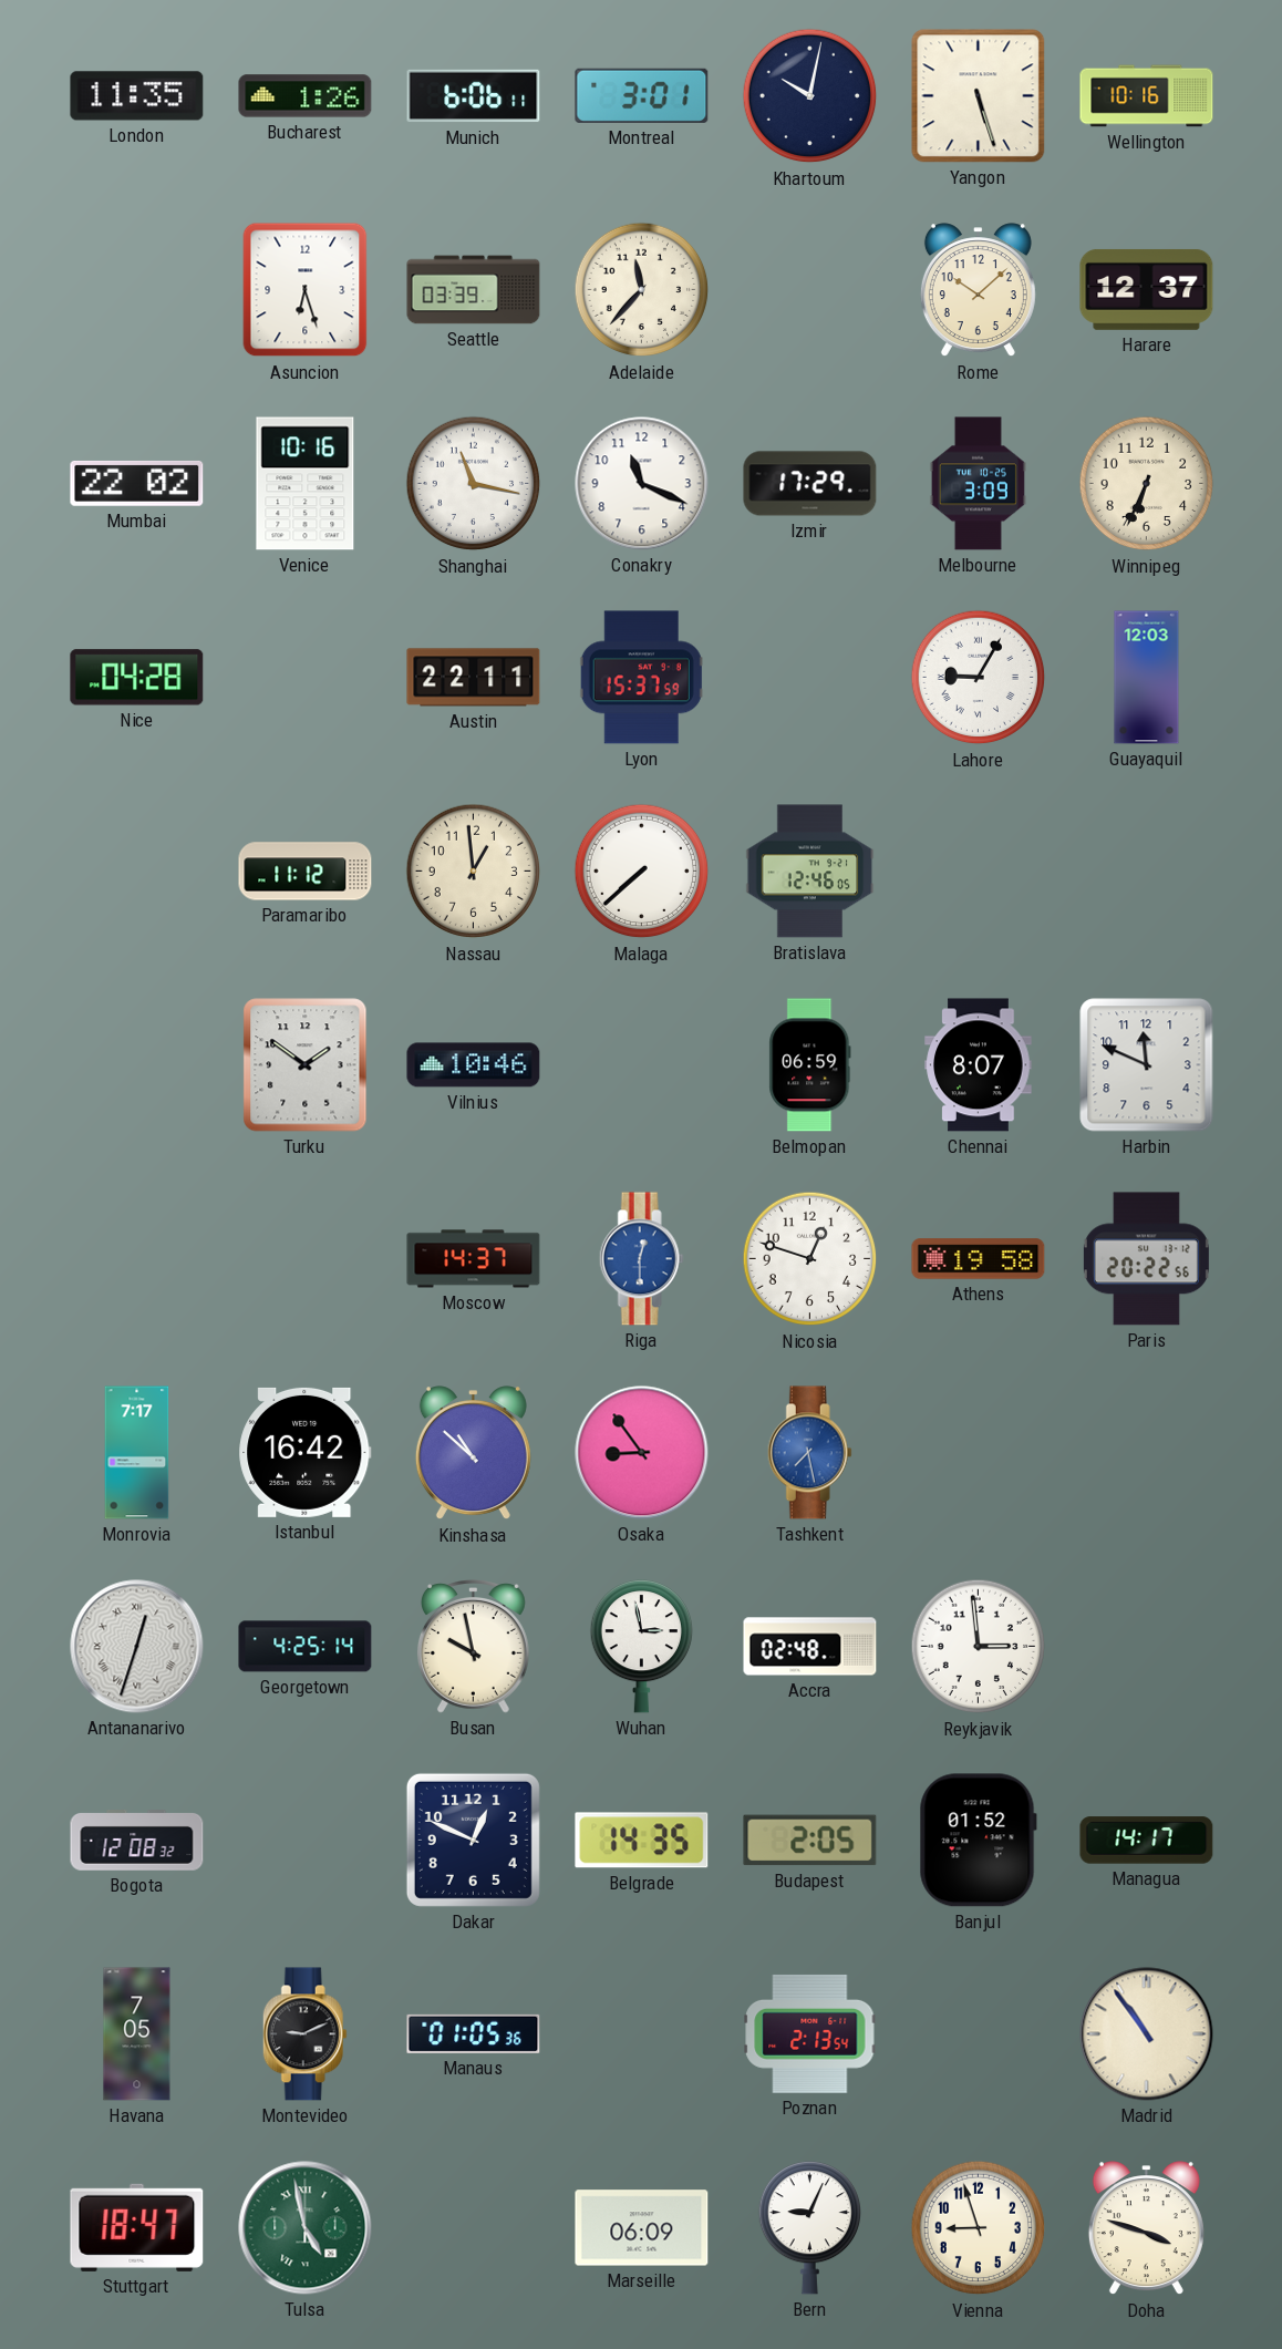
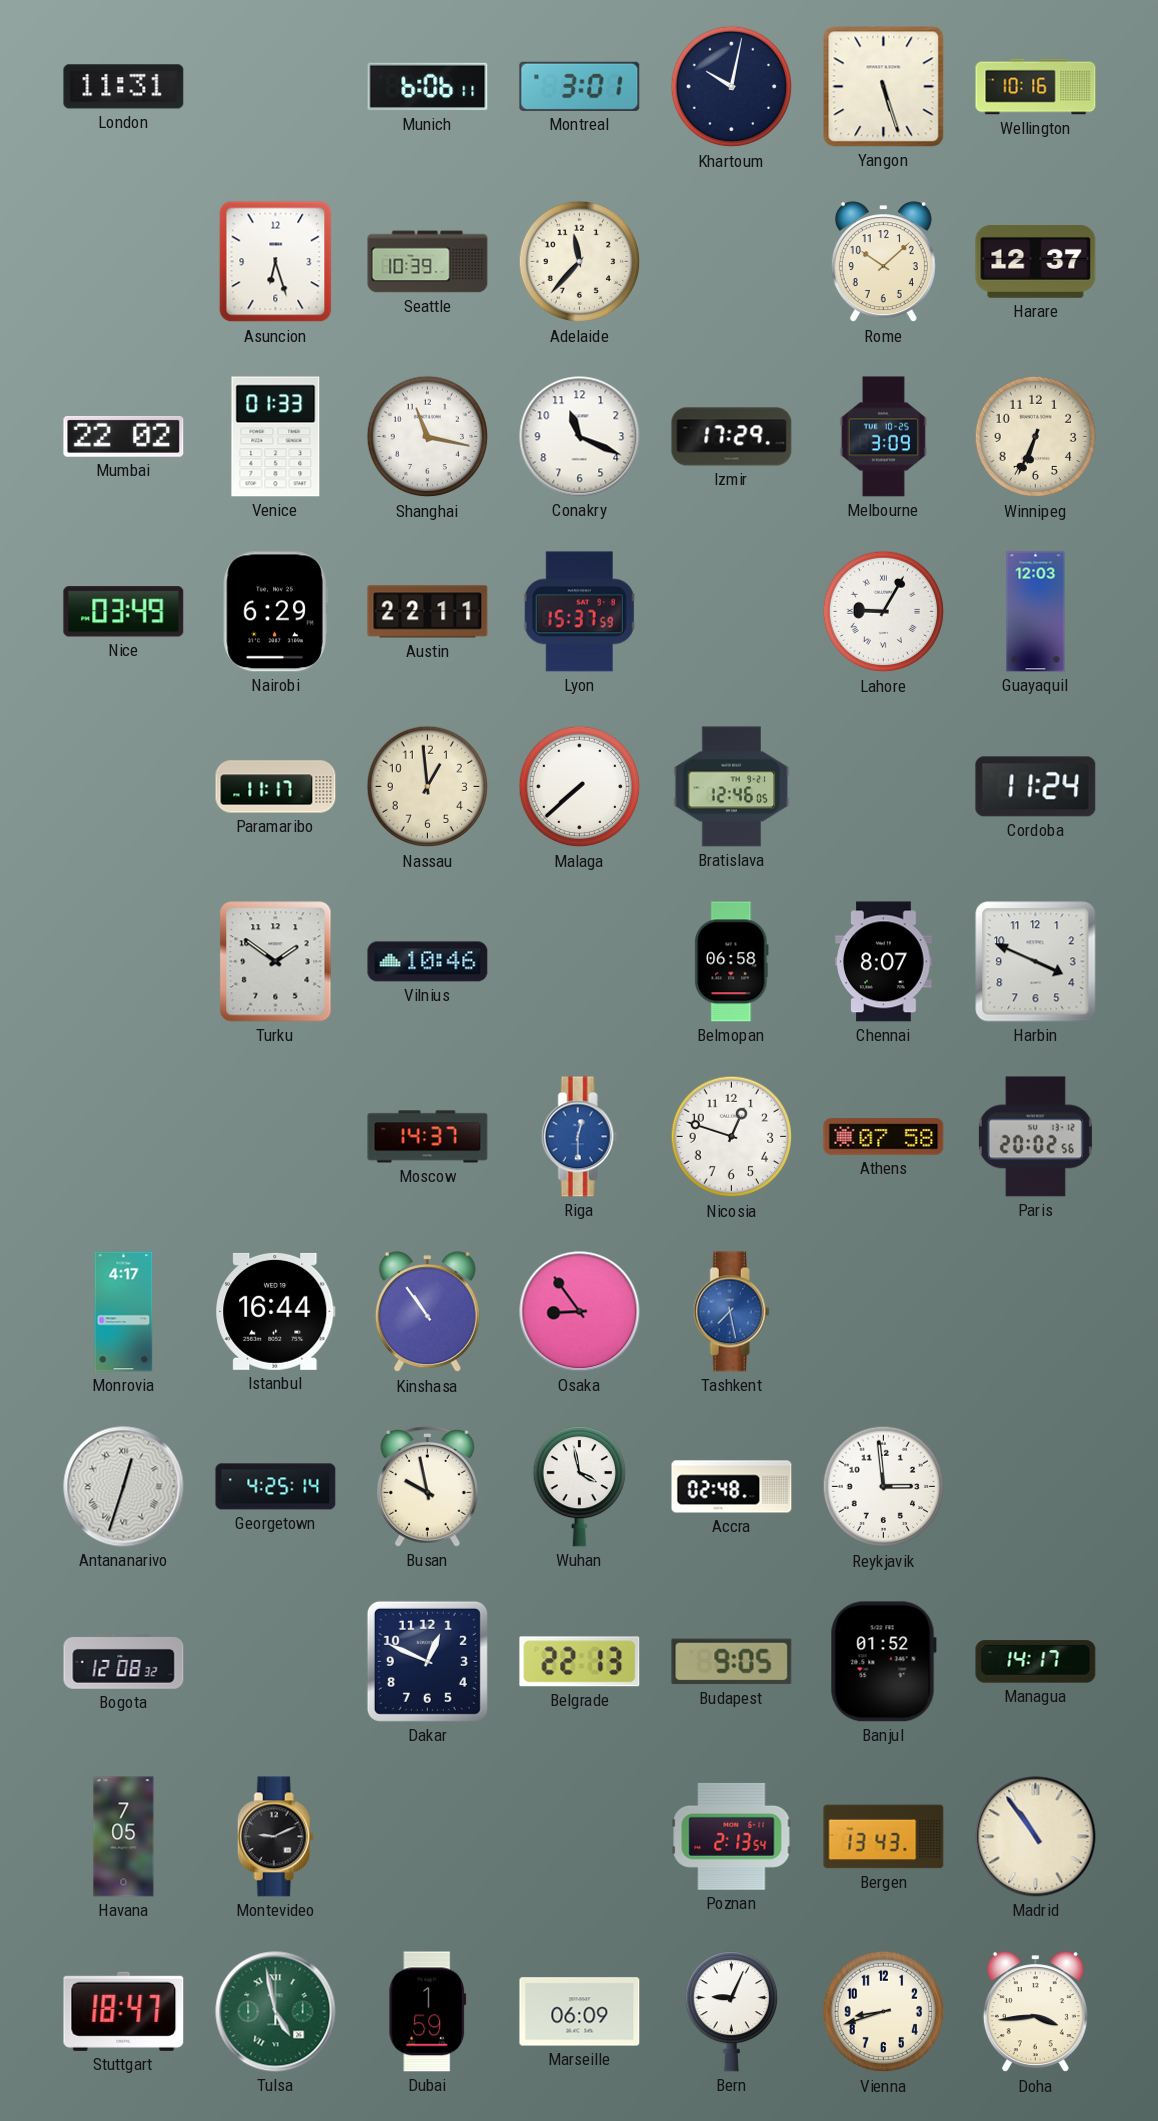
London: 11:35 -> 11:31
Bucharest: 1:26 -> none
Seattle: 03:39 -> 10:39
Venice: 10:16 -> 01:33
Nice: 04:28 -> 03:49
Nairobi: none -> 6:29
Paramaribo: 11:12 -> 11:17
Cordoba: none -> 11:24
Belmopan: 06:59 -> 06:58
Harbin: 11:49 -> 3:49
Athens: 19:58 -> 07:58
Paris: 20:22 -> 20:02
Monrovia: 7:17 -> 4:17
Istanbul: 16:42 -> 16:44
Kinshasa: 10:52 -> 10:54
Wuhan: 2:58 -> 3:58
Belgrade: 14:35 -> 22:13
Budapest: 2:05 -> 9:05
Manaus: 01:05 -> none
Bergen: none -> 13:43
Dubai: none -> 1:59
Vienna: 8:57 -> 8:42
Doha: 3:48 -> 3:44
